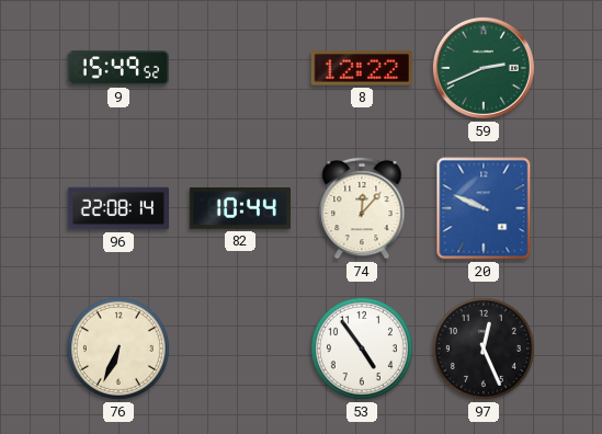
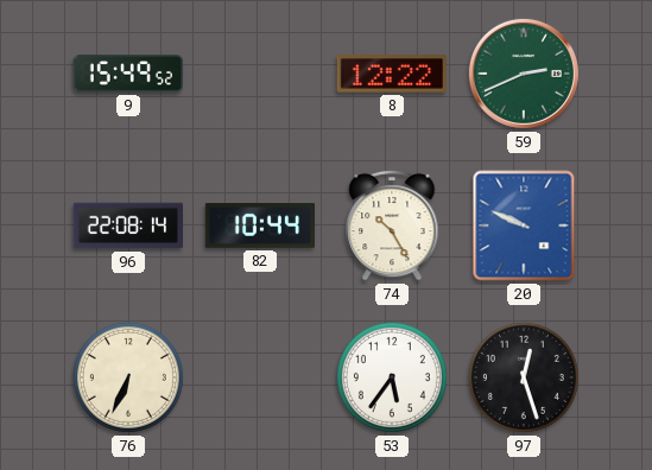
74: 12:07 -> 10:25
53: 4:54 -> 5:36
97: 12:26 -> 12:27
